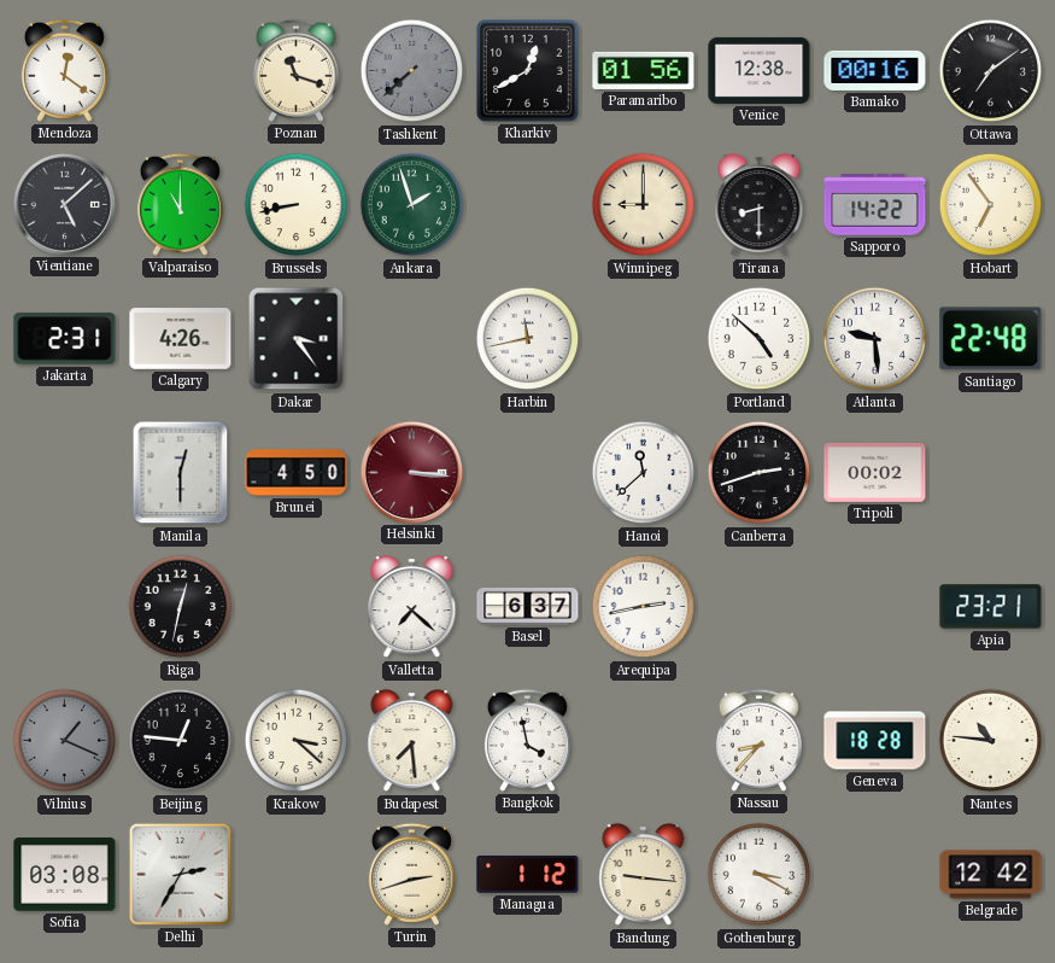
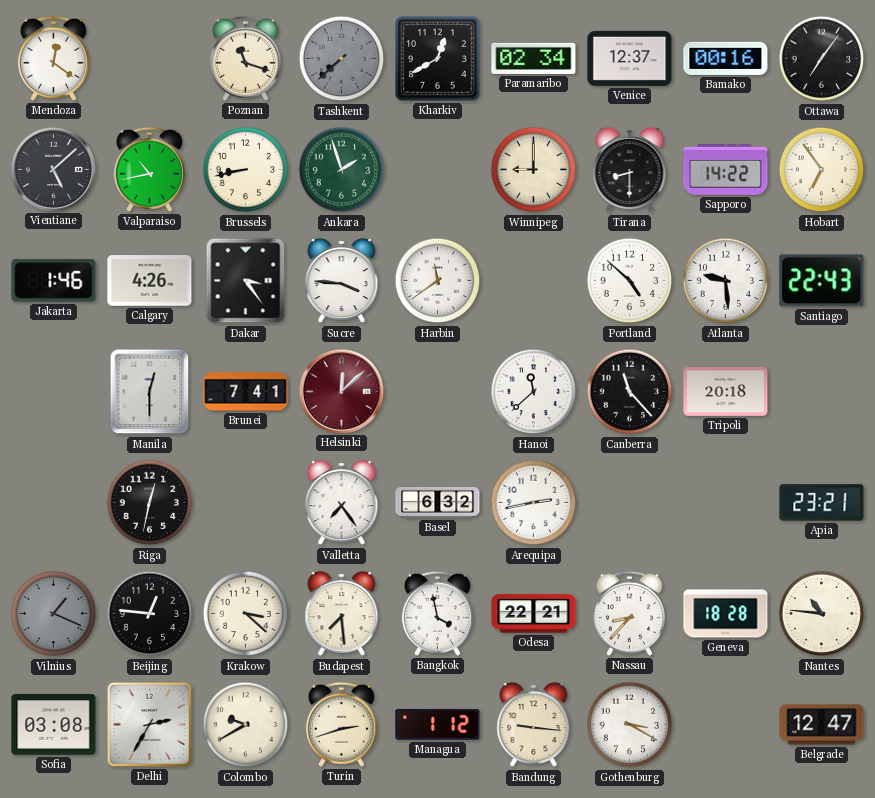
Paramaribo: 01:56 -> 02:34
Venice: 12:38 -> 12:37
Ottawa: 7:09 -> 7:06
Valparaiso: 11:00 -> 10:43
Jakarta: 2:31 -> 1:46
Sucre: none -> 3:46
Harbin: 11:43 -> 11:39
Santiago: 22:48 -> 22:43
Brunei: 4:50 -> 7:41
Helsinki: 3:16 -> 12:08
Canberra: 2:42 -> 11:23
Tripoli: 00:02 -> 20:18
Valletta: 7:22 -> 7:24
Basel: 6:37 -> 6:32
Odesa: none -> 22:21
Colombo: none -> 9:40
Belgrade: 12:42 -> 12:47
